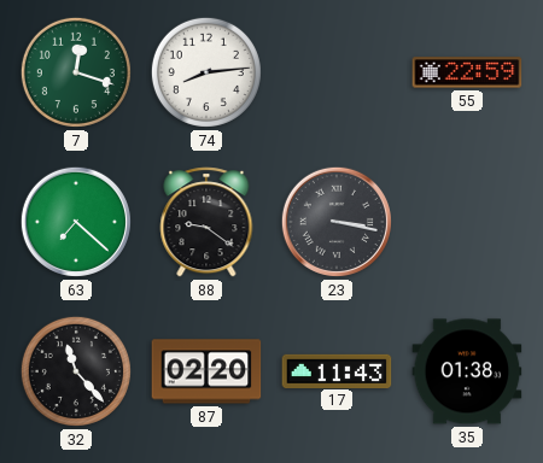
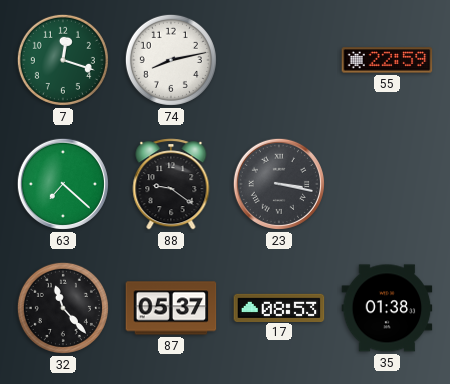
74: 8:14 -> 8:13
87: 02:20 -> 05:37
17: 11:43 -> 08:53
